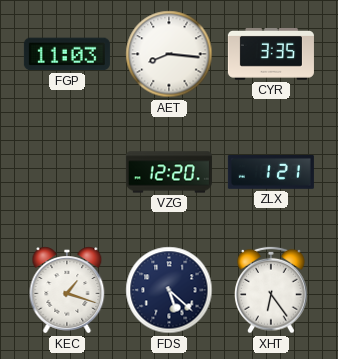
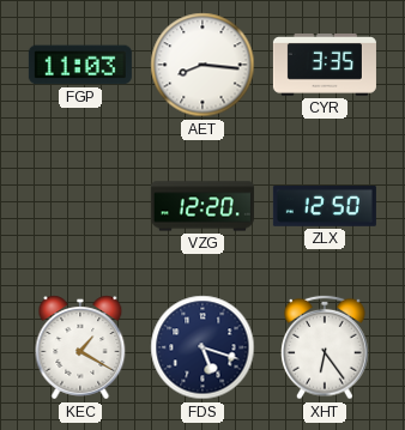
ZLX: 1:21 -> 12:50
KEC: 1:18 -> 1:20
FDS: 5:22 -> 5:18
